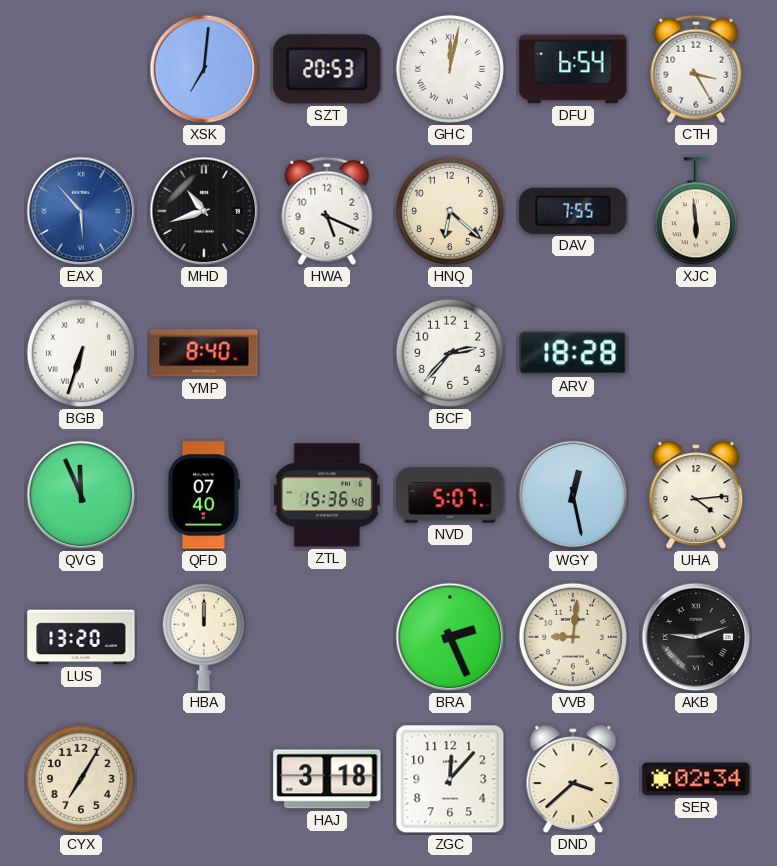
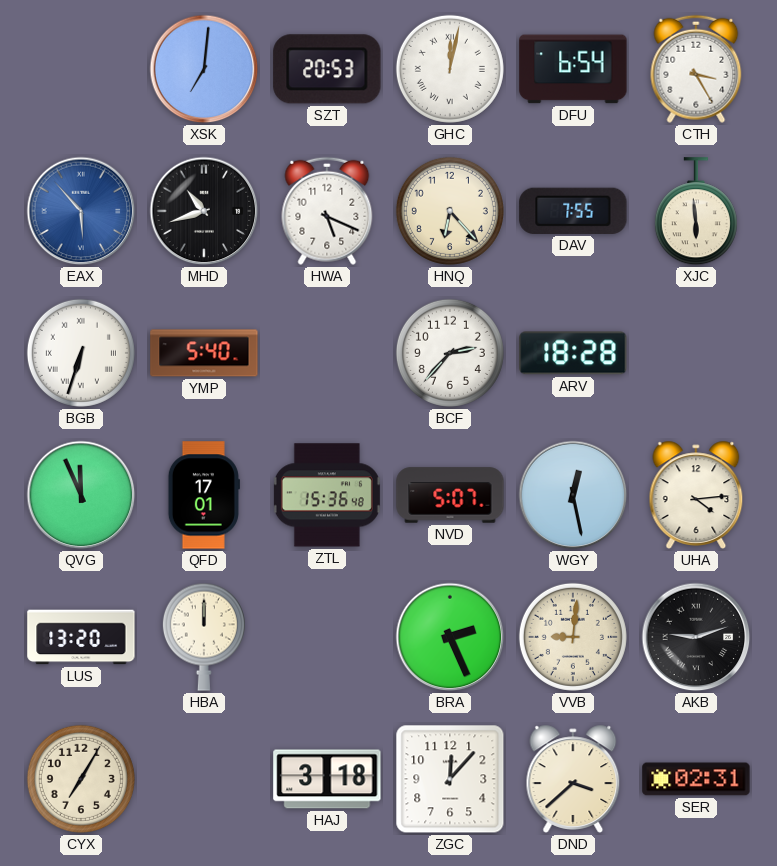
HNQ: 6:22 -> 6:23
YMP: 8:40 -> 5:40
QFD: 07:40 -> 17:01
SER: 02:34 -> 02:31
